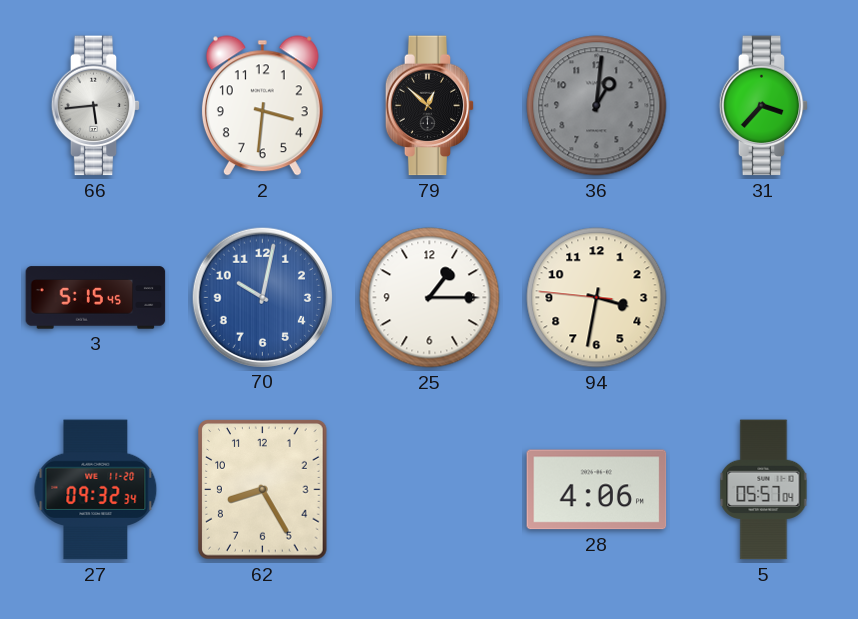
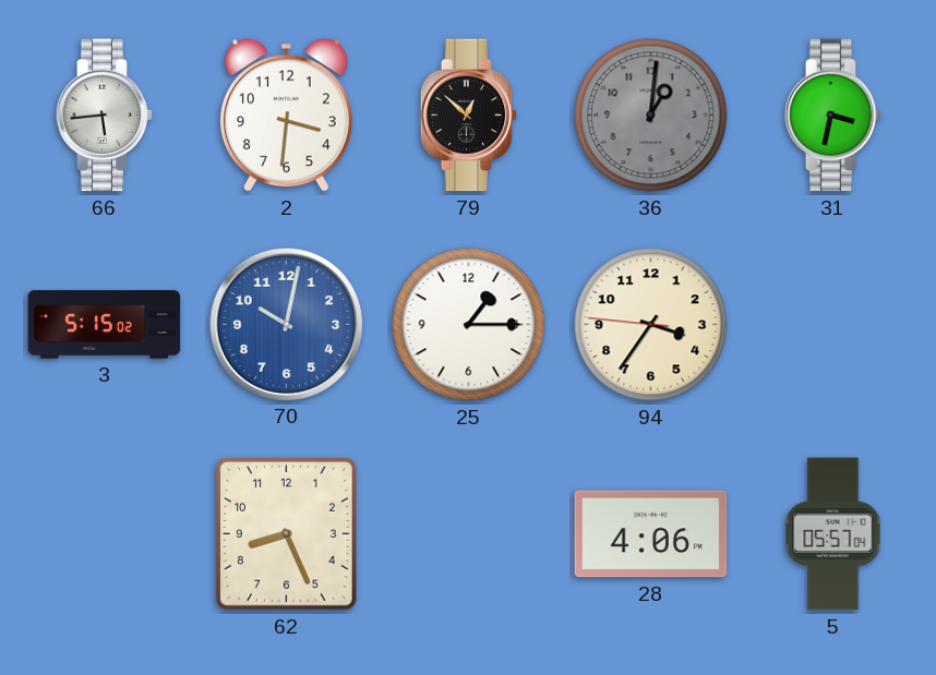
31: 3:37 -> 3:32
3: 5:15:45 -> 5:15:02
94: 3:31 -> 3:35
27: 09:32 -> none
62: 8:25 -> 8:26
